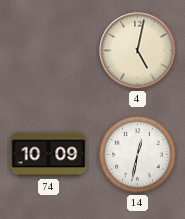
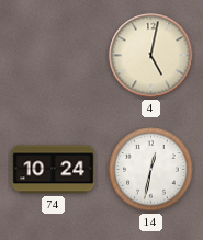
74: 10:09 -> 10:24
